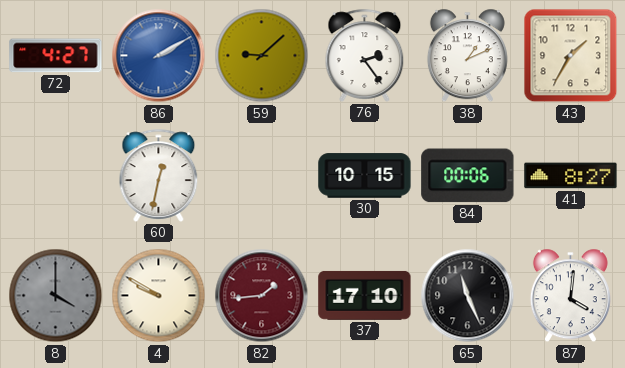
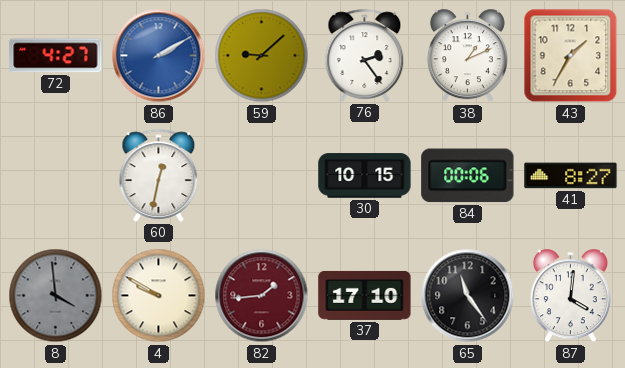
8: 4:00 -> 3:59
65: 11:26 -> 11:24
